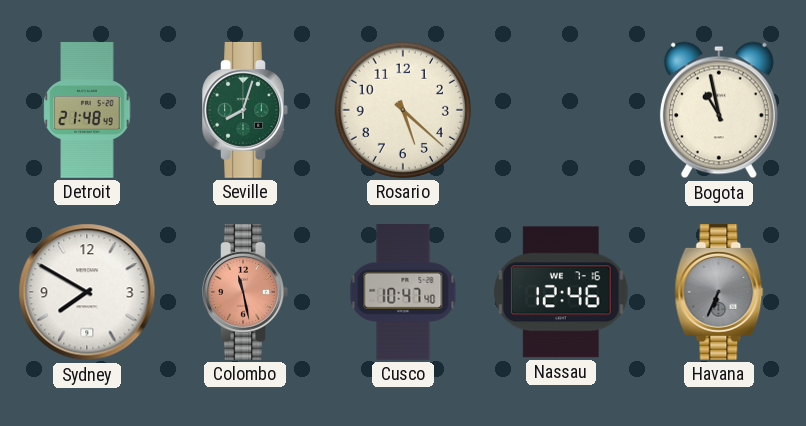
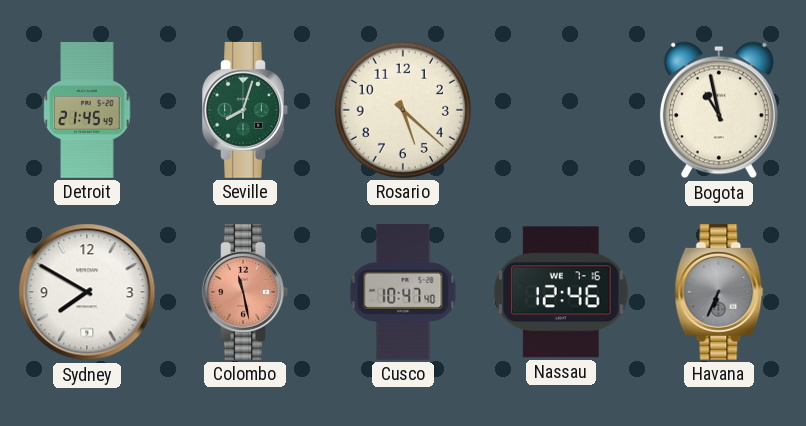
Detroit: 21:48 -> 21:45
